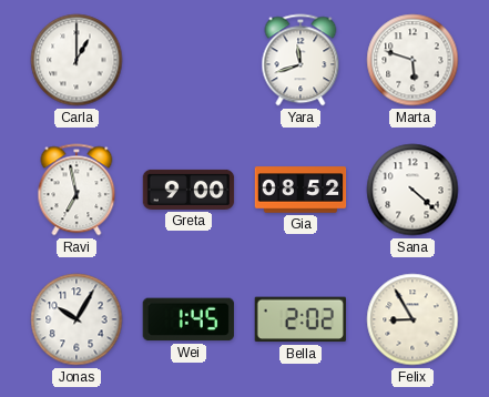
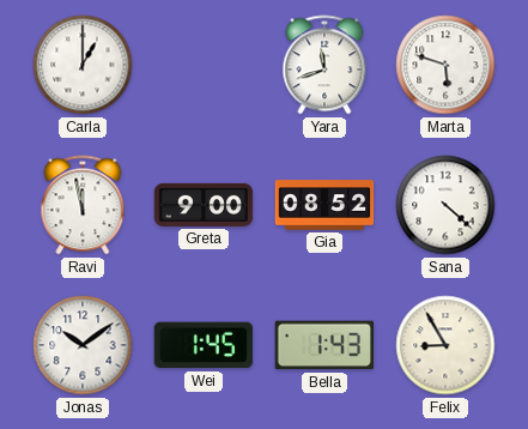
Ravi: 6:58 -> 11:58
Jonas: 10:05 -> 10:09
Bella: 2:02 -> 1:43
